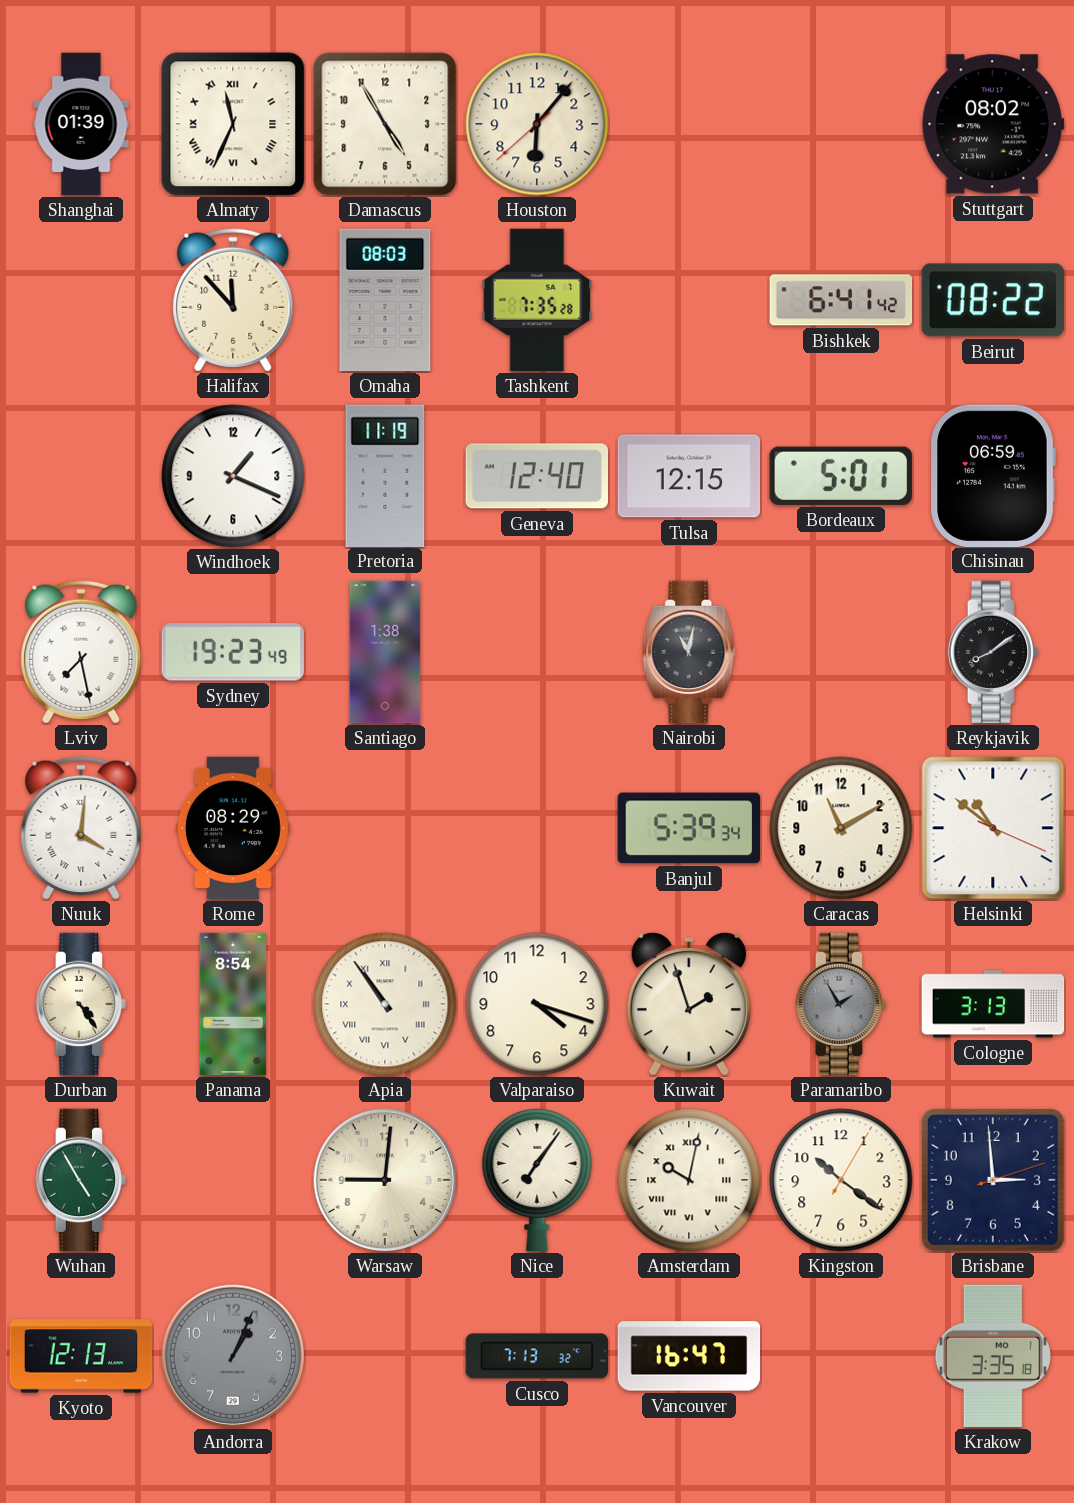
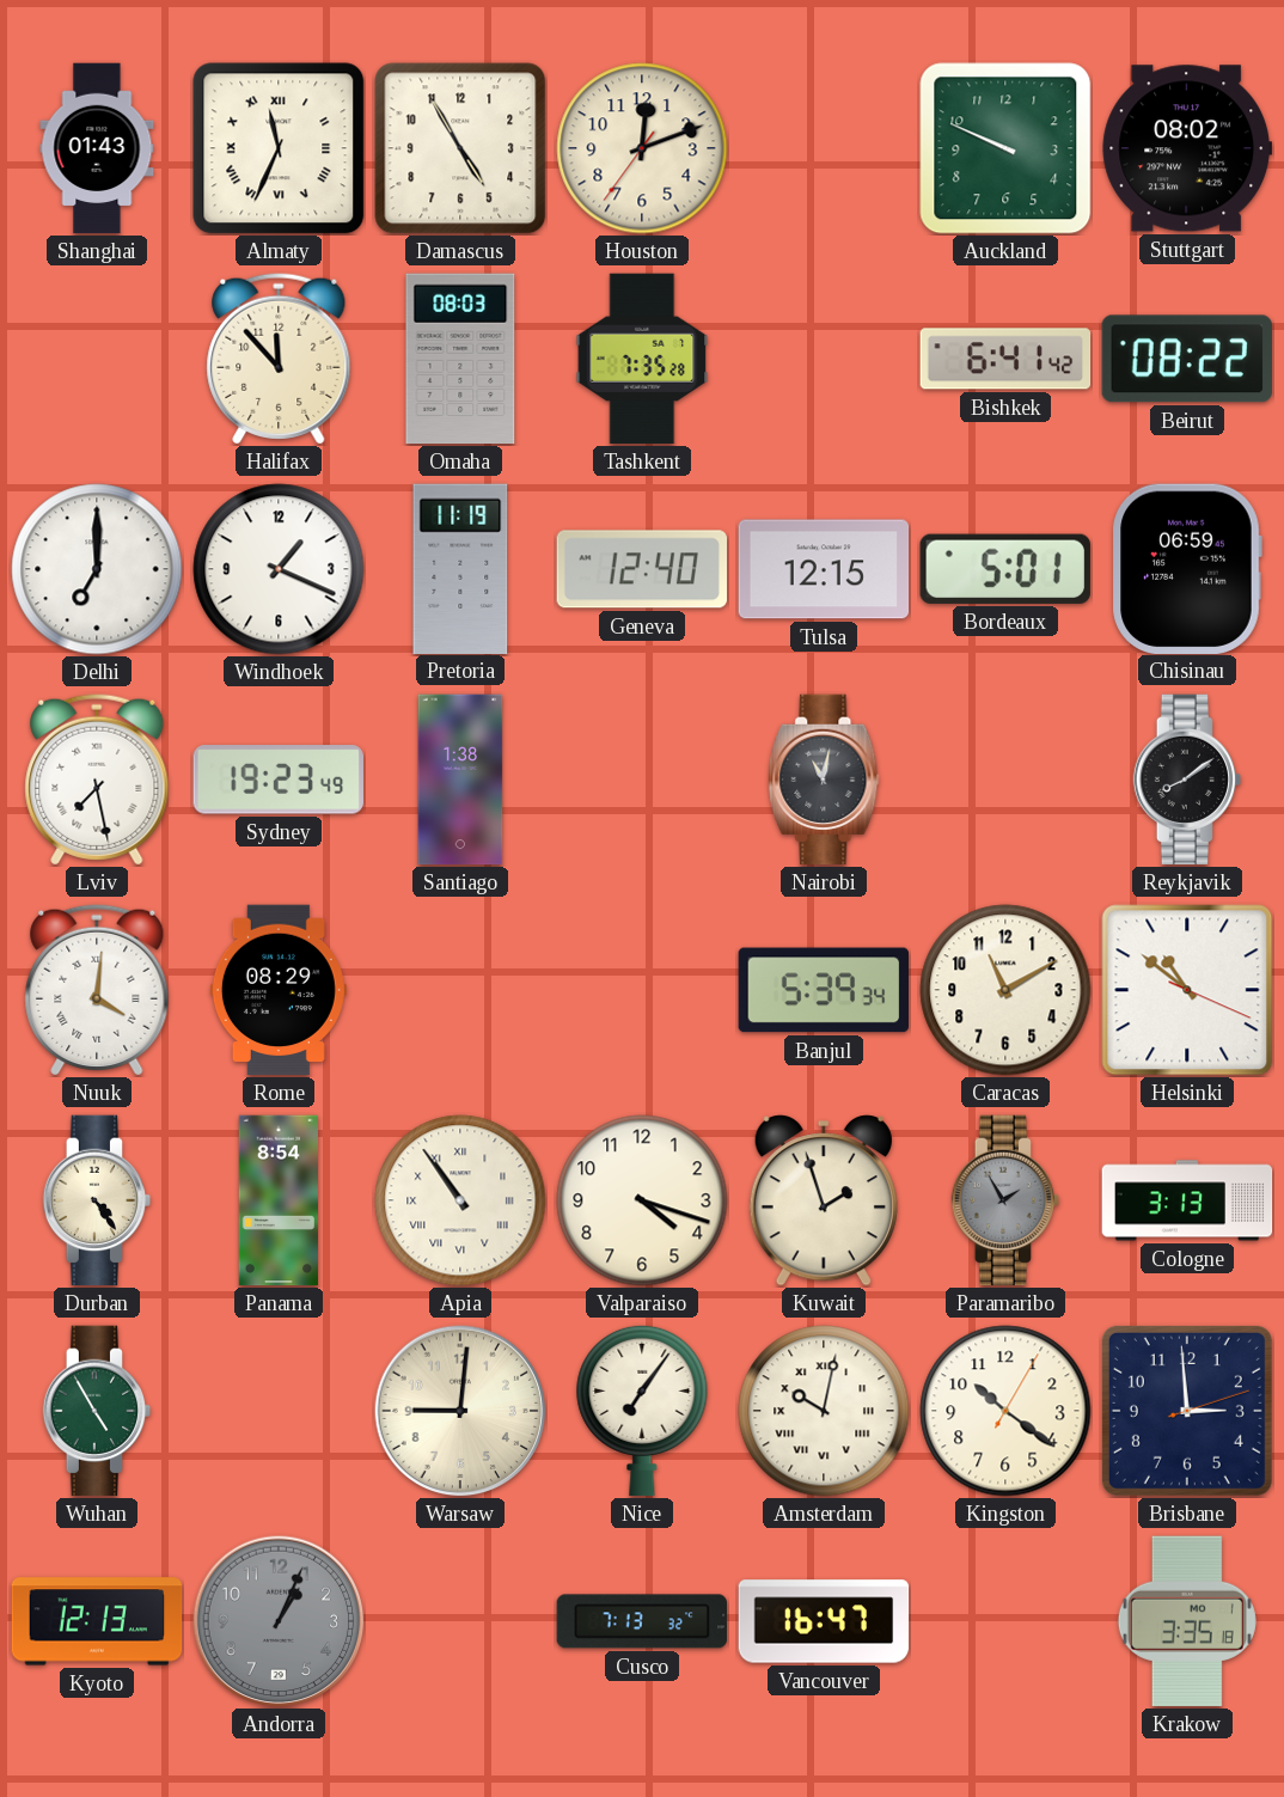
Shanghai: 01:39 -> 01:43
Houston: 6:06 -> 12:11
Auckland: none -> 9:49
Delhi: none -> 7:00
